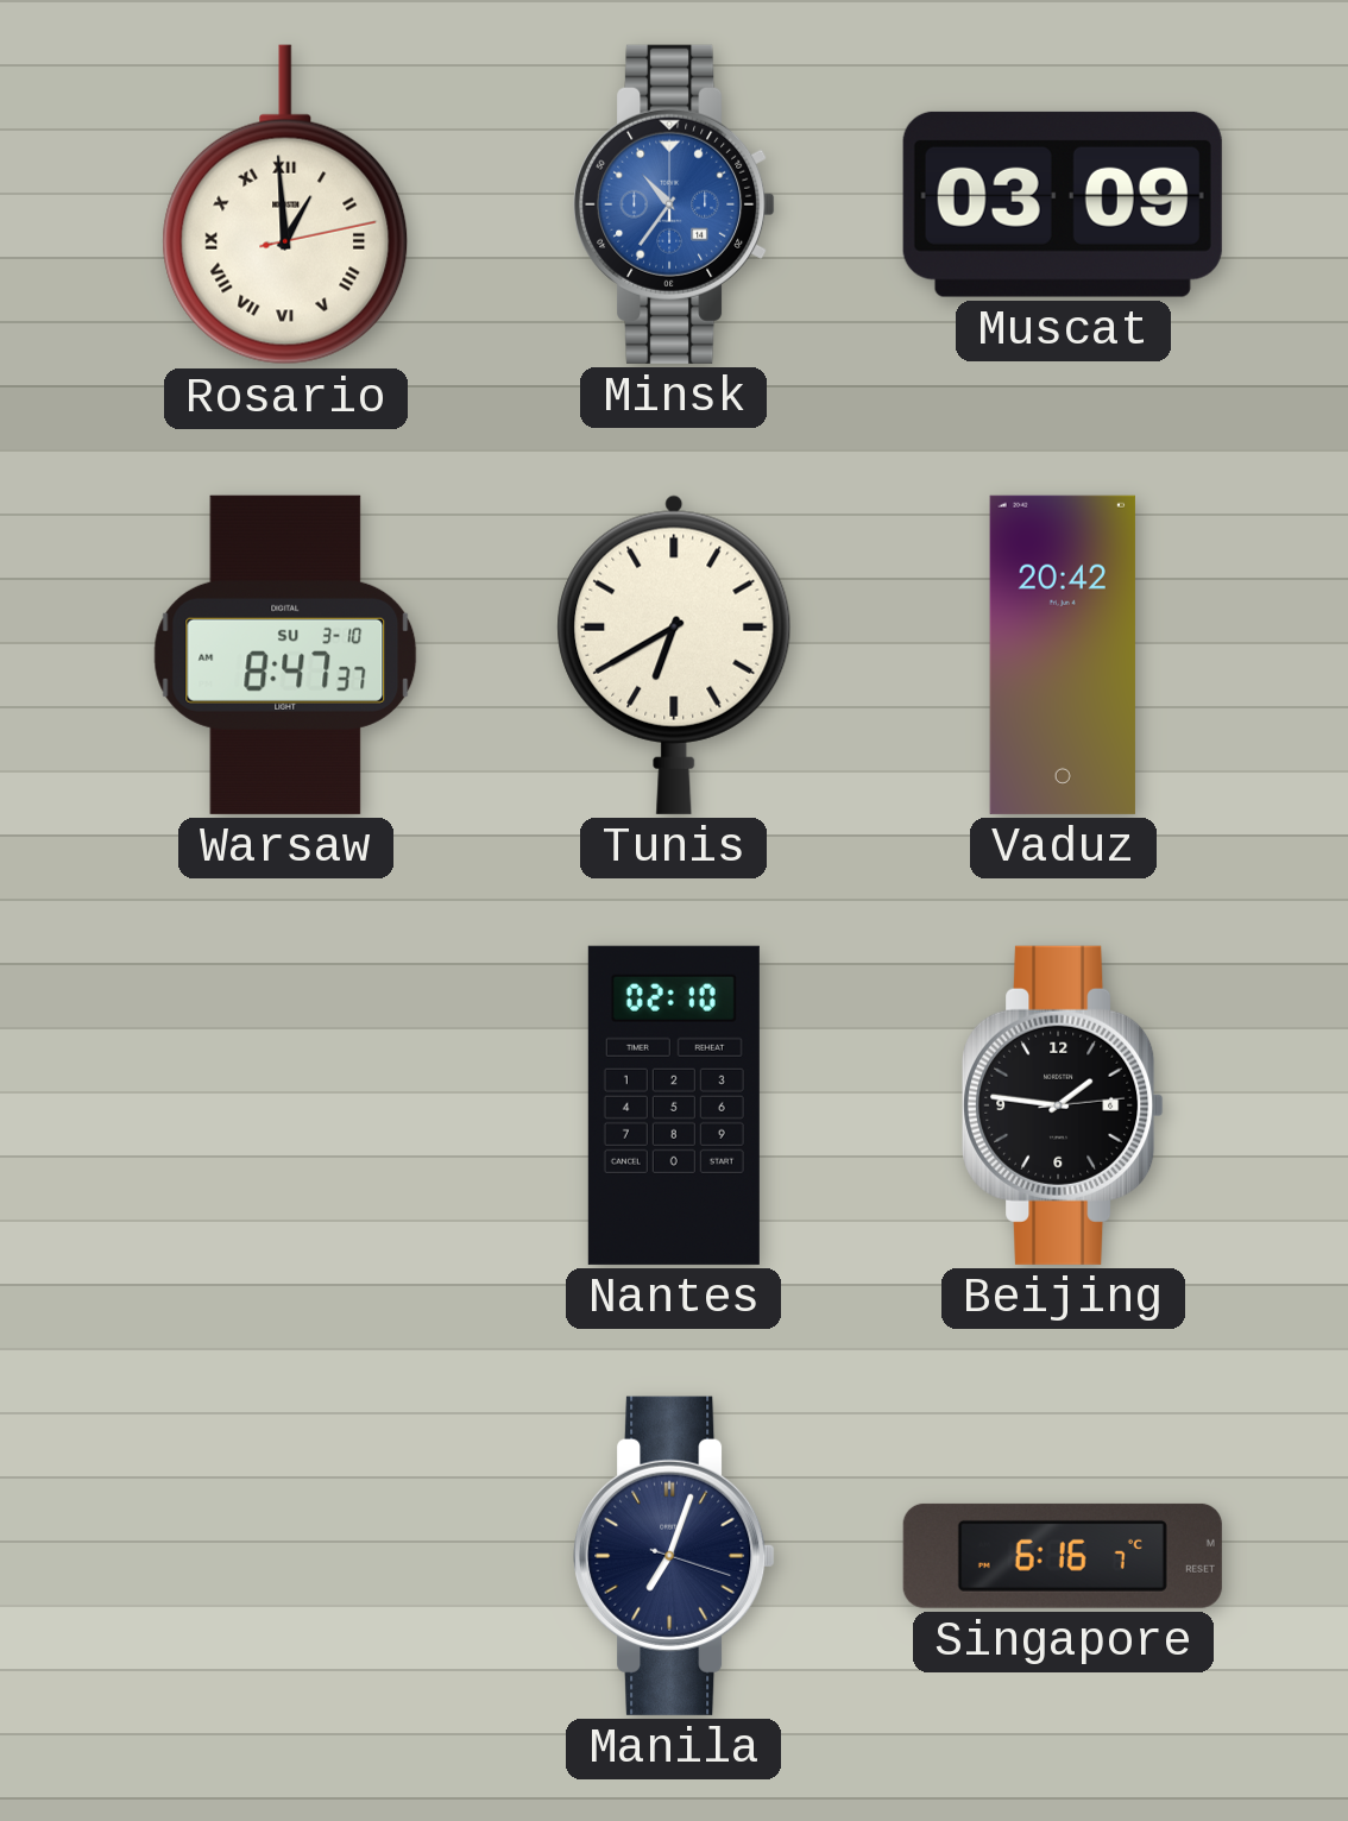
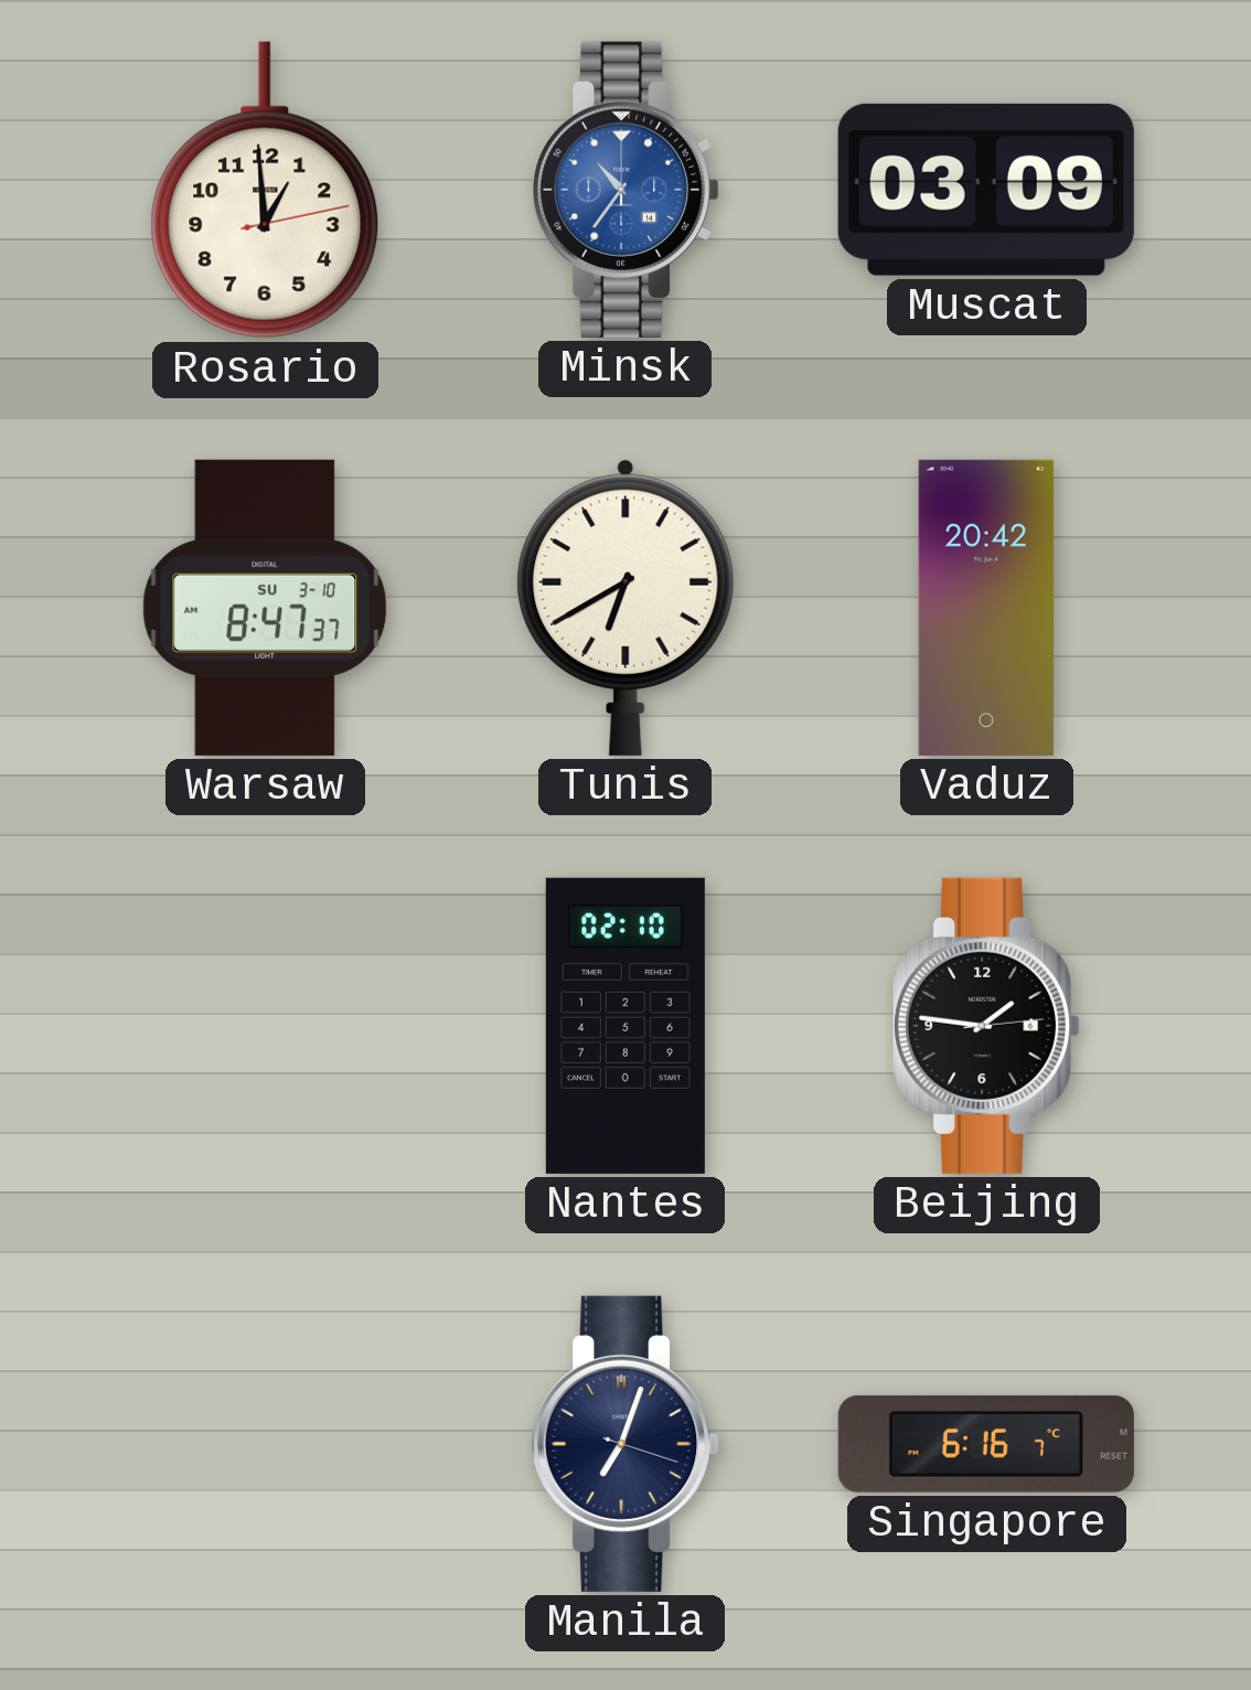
Rosario numerals: Roman -> Arabic
